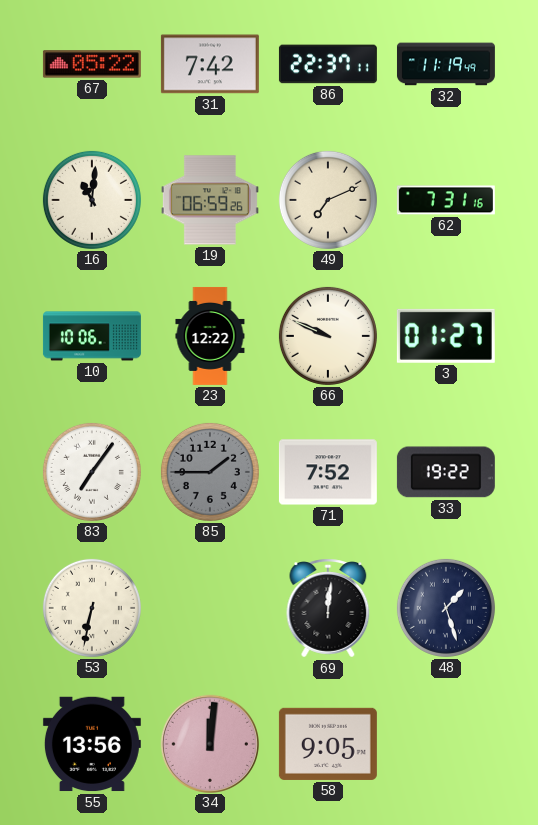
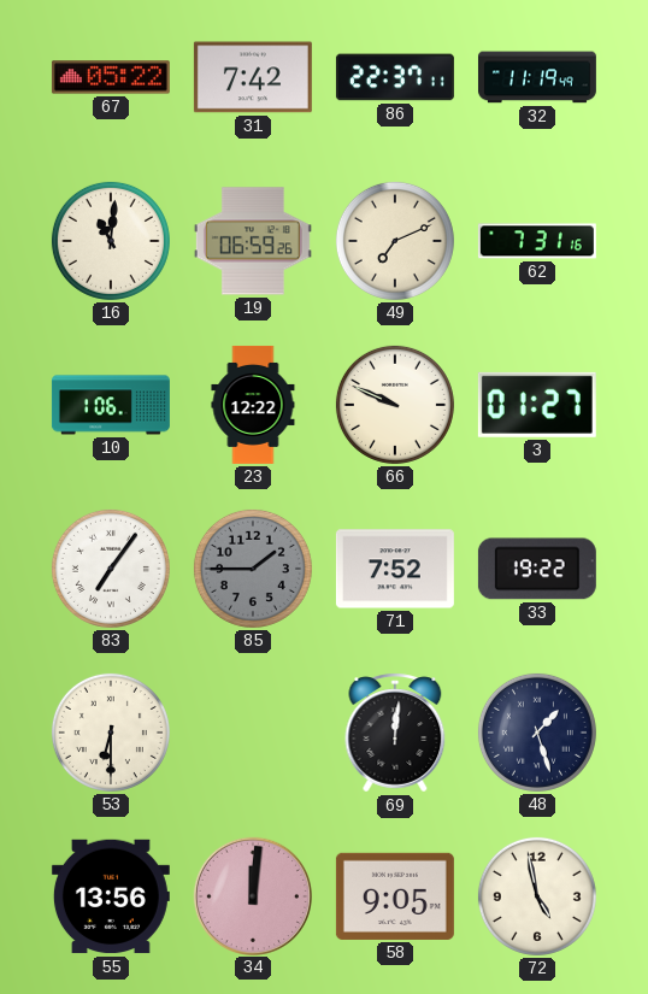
10: 10:06 -> 1:06
53: 6:32 -> 6:30
72: none -> 4:58
